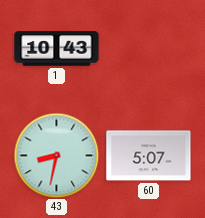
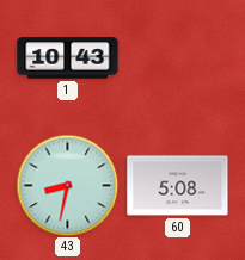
60: 5:07 -> 5:08
